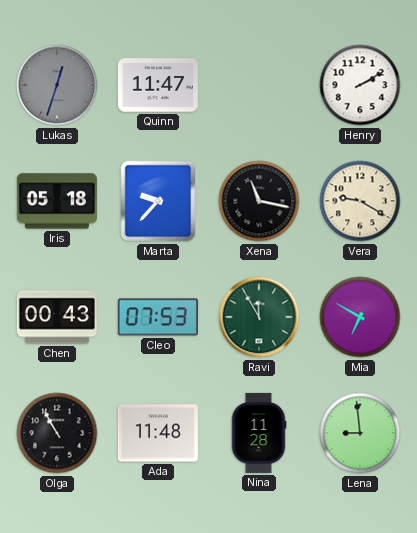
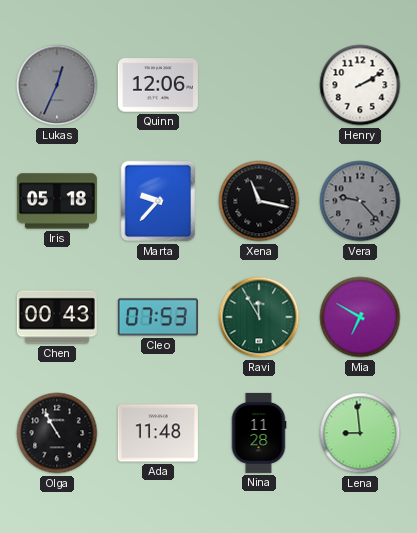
Lukas: 12:33 -> 12:34
Quinn: 11:47 -> 12:06
Vera: 9:20 -> 9:23
Vera dial: cream -> grey
